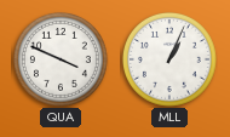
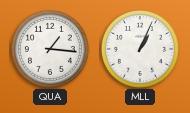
QUA: 3:49 -> 1:16
